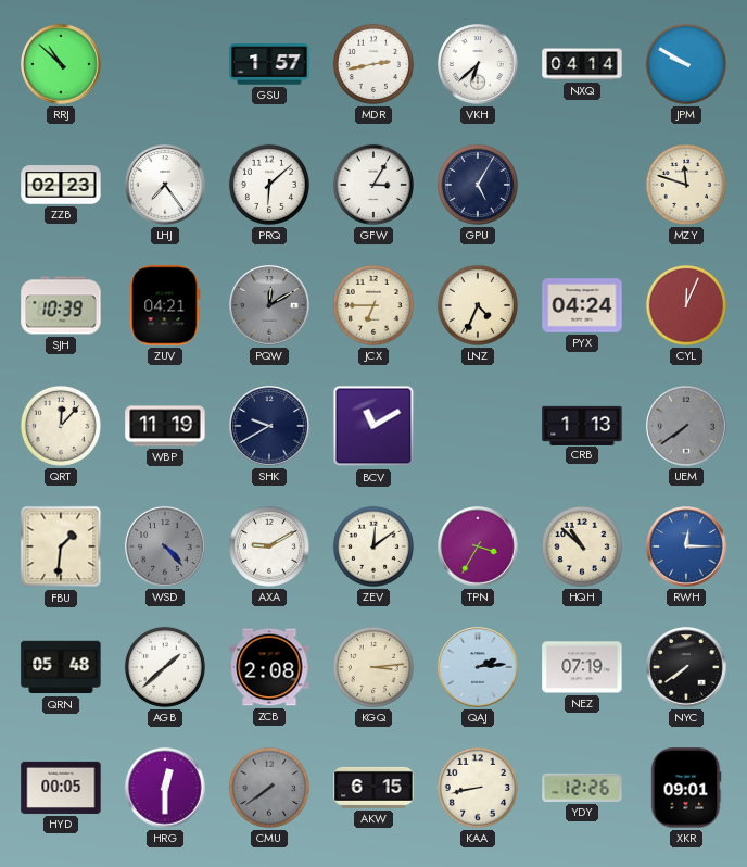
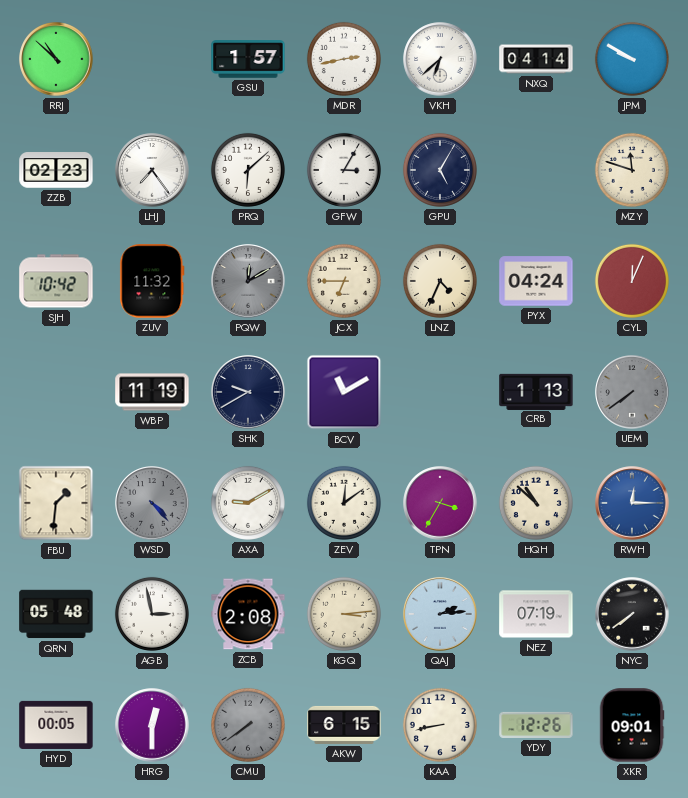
SJH: 10:39 -> 10:42
ZUV: 04:21 -> 11:32
QRT: 12:07 -> none
AGB: 1:38 -> 2:58
